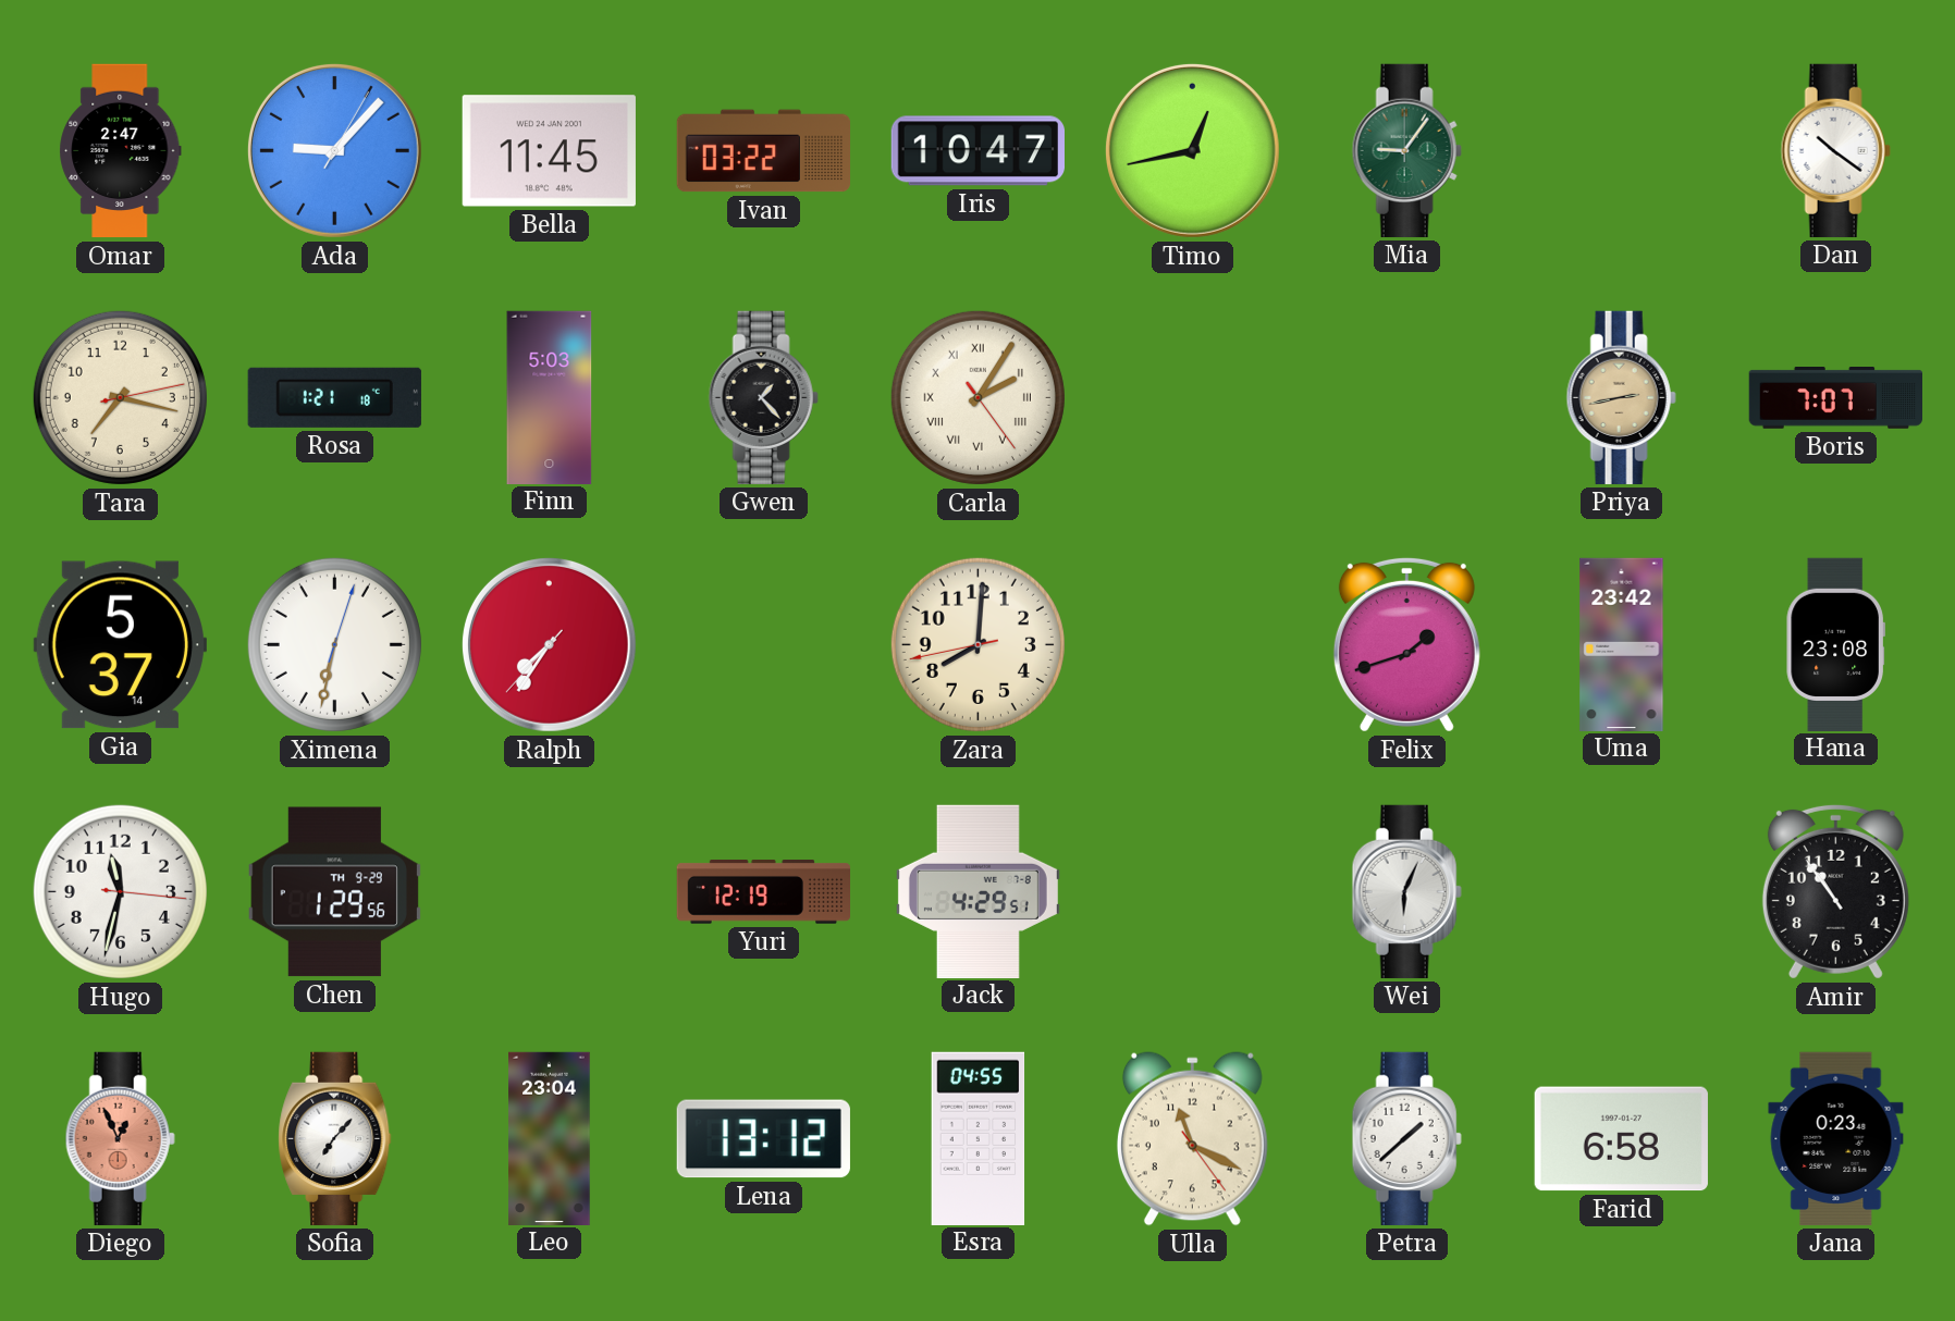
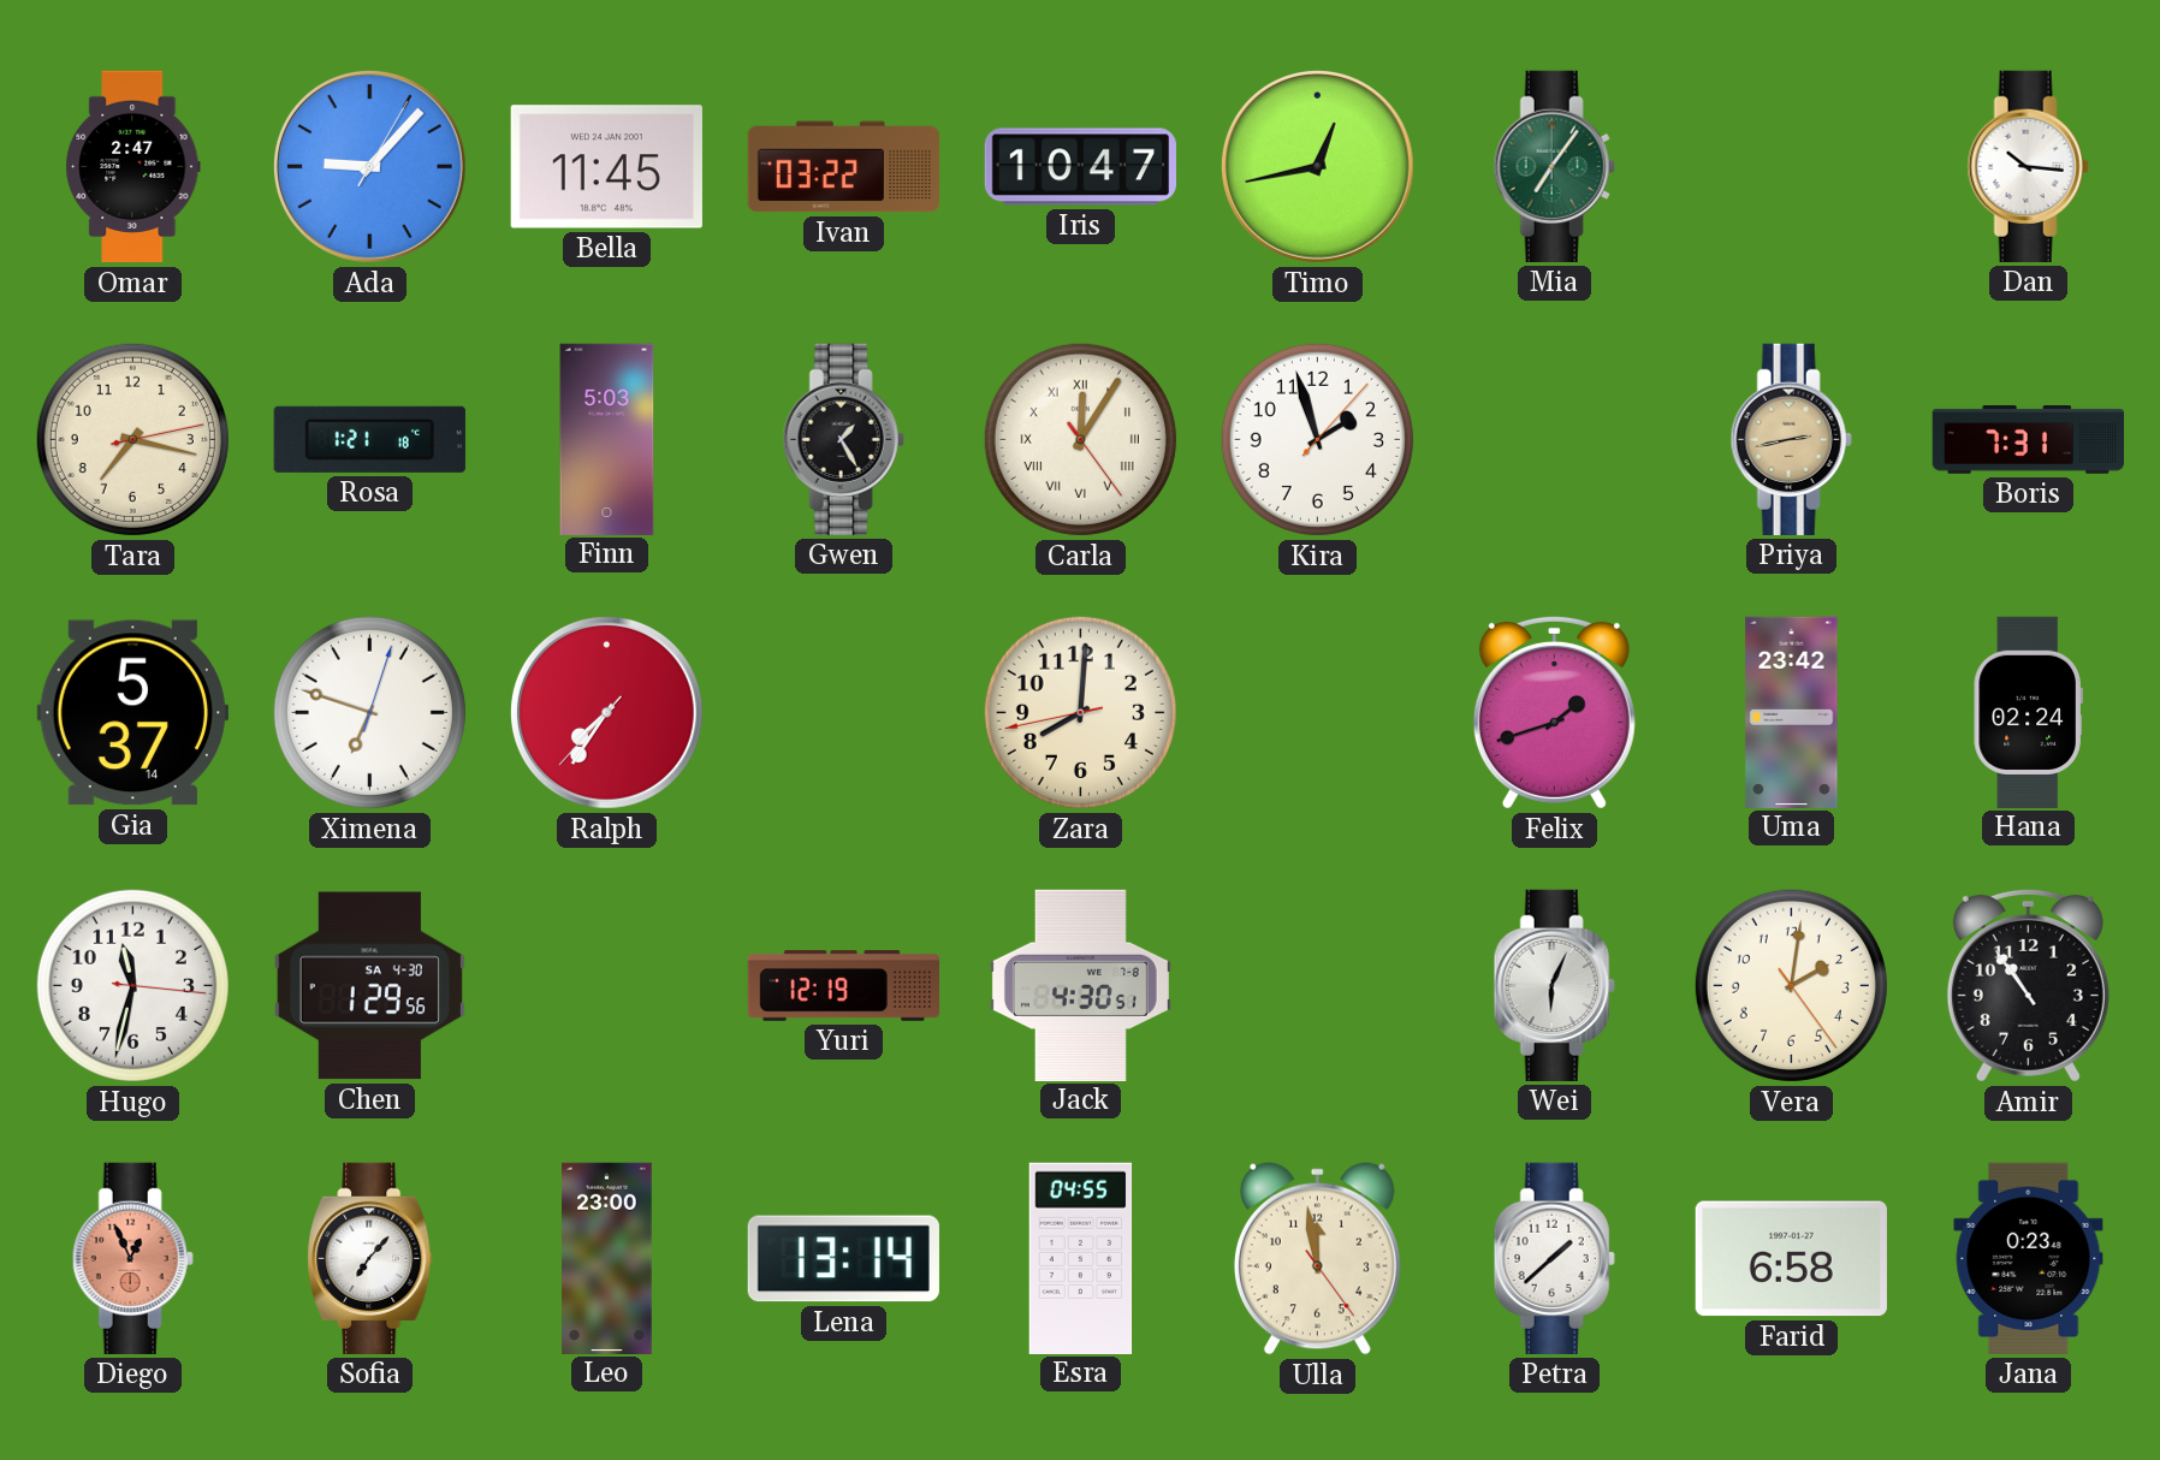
Mia: 9:06 -> 7:06
Dan: 10:21 -> 10:16
Gwen: 1:23 -> 1:25
Carla: 2:05 -> 12:05
Kira: none -> 1:57
Boris: 7:07 -> 7:31
Ximena: 6:32 -> 6:48
Hana: 23:08 -> 02:24
Chen date: TH 9-29 -> SA 4-30
Jack: 4:29 -> 4:30
Vera: none -> 2:01
Leo: 23:04 -> 23:00
Lena: 13:12 -> 13:14
Ulla: 11:19 -> 11:58
